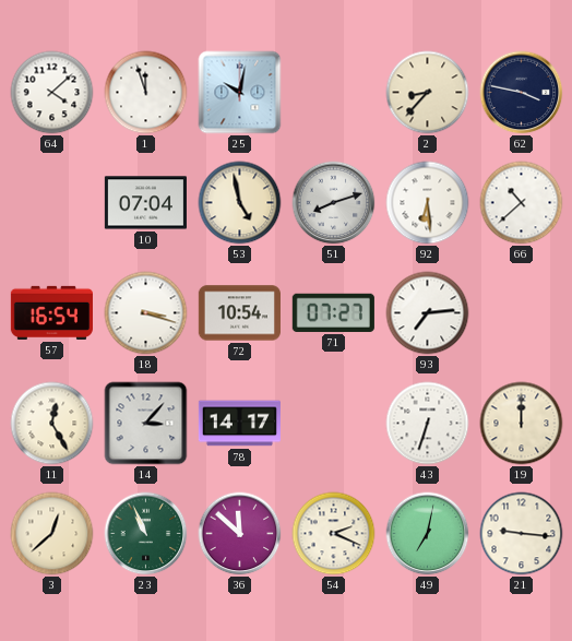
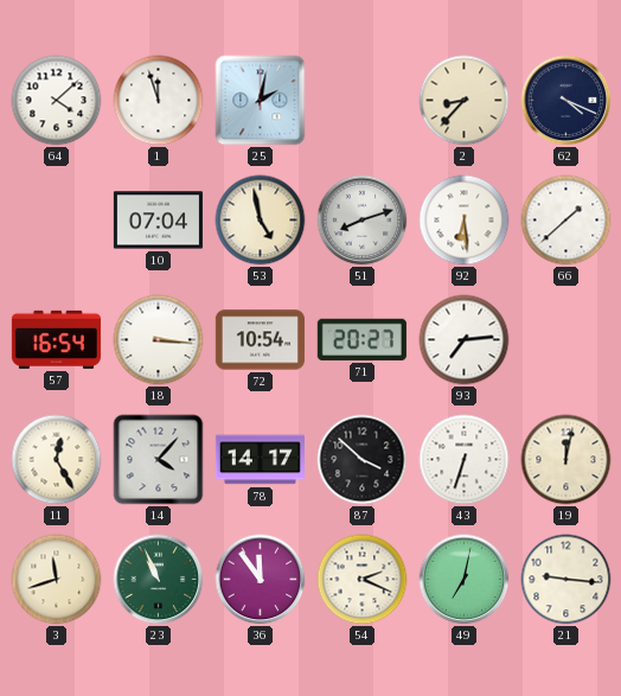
25: 10:02 -> 2:02
62: 3:47 -> 4:19
66: 10:38 -> 1:38
18: 3:18 -> 3:16
71: 07:27 -> 20:27
14: 3:07 -> 4:07
87: none -> 3:52
19: 12:00 -> 12:02
3: 12:38 -> 11:42
36: 11:52 -> 11:54
